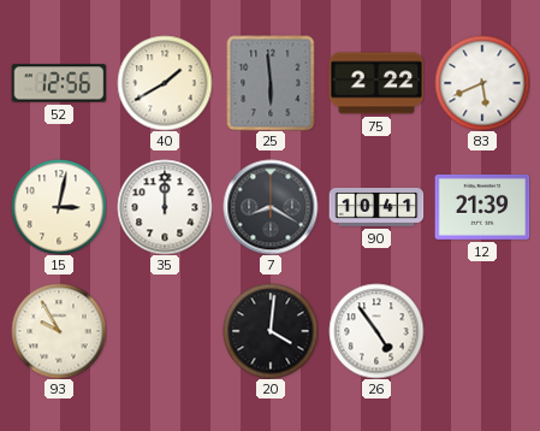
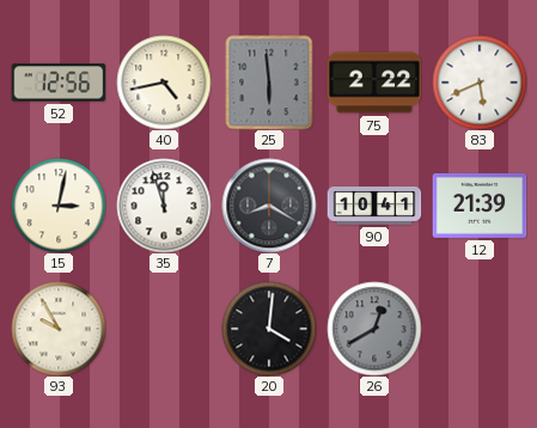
40: 1:40 -> 4:43
35: 12:00 -> 11:57
26: 4:54 -> 12:40
26 dial: white -> grey
